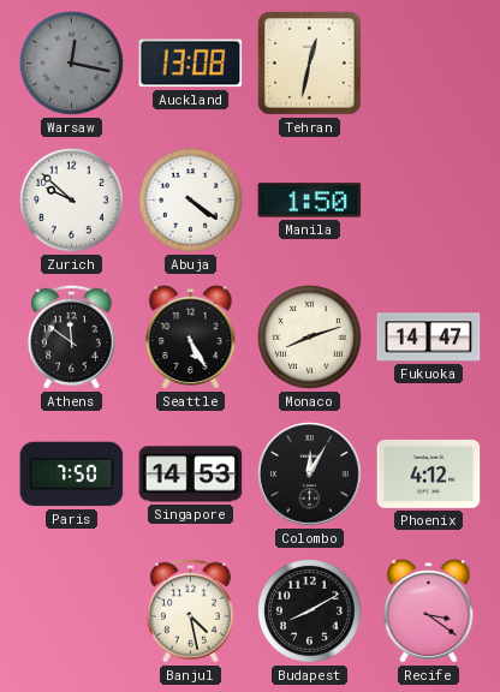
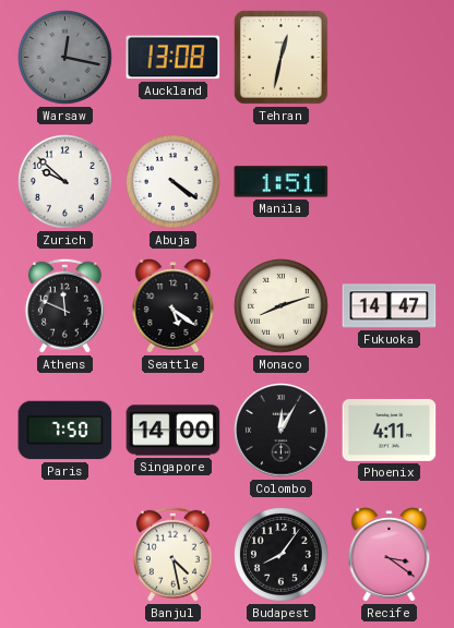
Manila: 1:50 -> 1:51
Athens: 11:51 -> 11:49
Seattle: 5:25 -> 5:21
Singapore: 14:53 -> 14:00
Phoenix: 4:12 -> 4:11
Budapest: 8:10 -> 8:06
